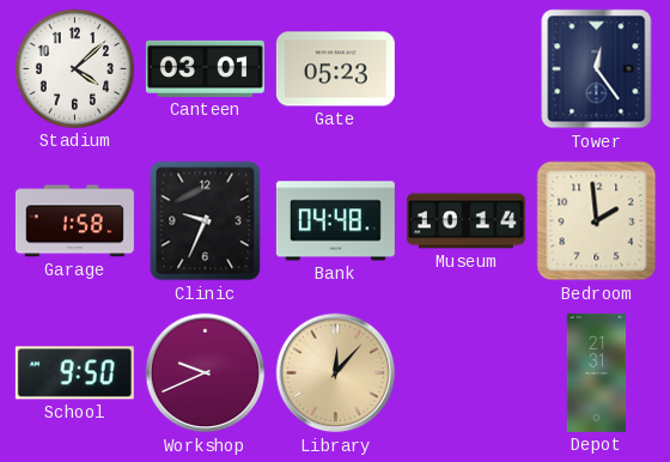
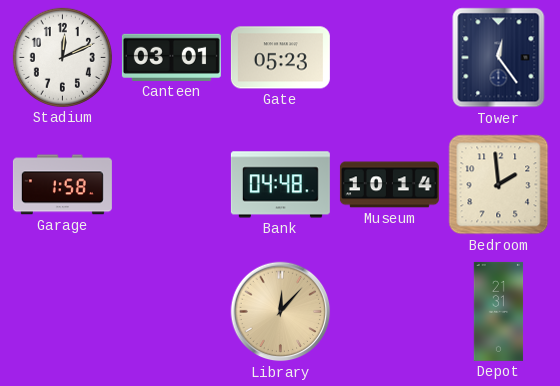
Stadium: 4:08 -> 12:11
Clinic: 9:34 -> none
School: 9:50 -> none
Workshop: 9:41 -> none
